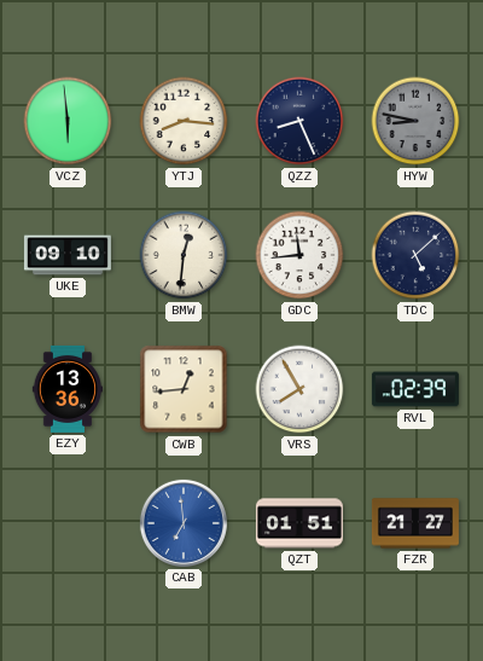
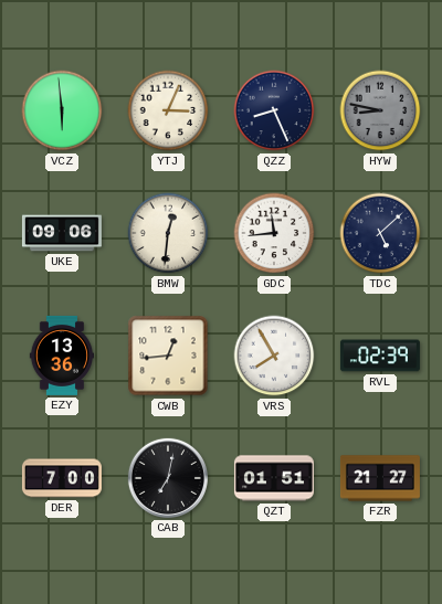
YTJ: 8:16 -> 3:04
UKE: 09:10 -> 09:06
DER: none -> 7:00
CAB: 6:59 -> 7:02
CAB dial: blue -> black
